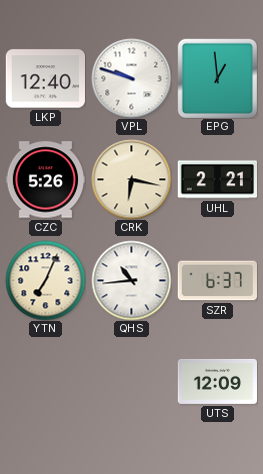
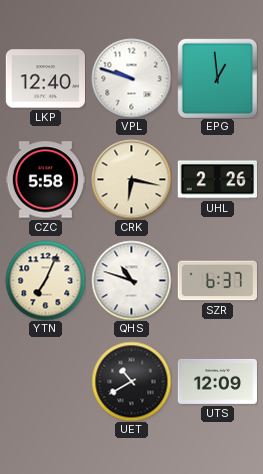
CZC: 5:26 -> 5:58
UHL: 2:21 -> 2:26
QHS: 10:44 -> 10:48
UET: none -> 10:40
